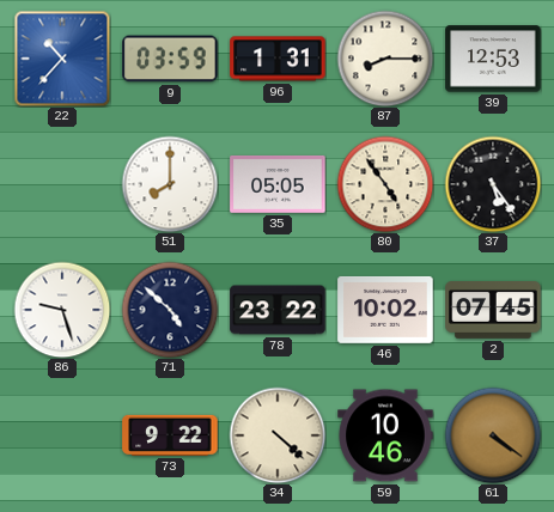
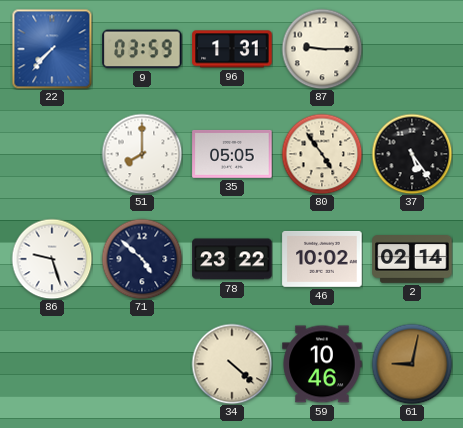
22: 10:37 -> 7:37
87: 8:15 -> 9:15
39: 12:53 -> none
2: 07:45 -> 02:14
73: 9:22 -> none
61: 4:21 -> 9:02
